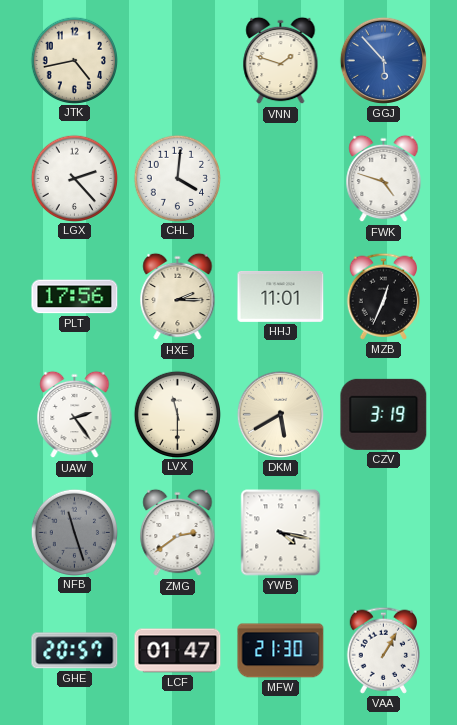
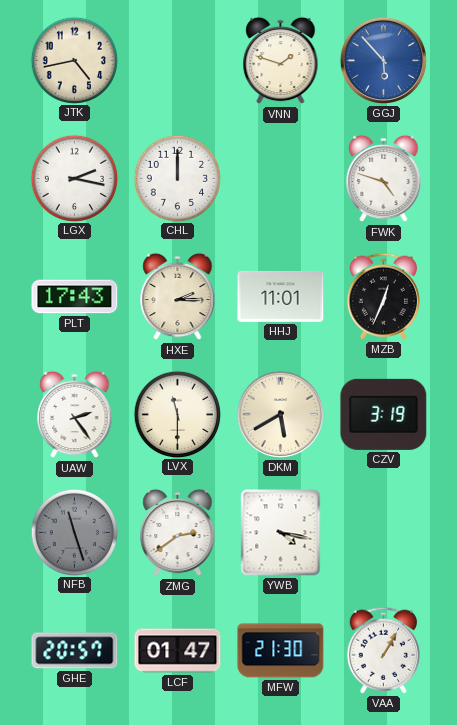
LGX: 2:23 -> 2:17
CHL: 4:01 -> 12:00
PLT: 17:56 -> 17:43
